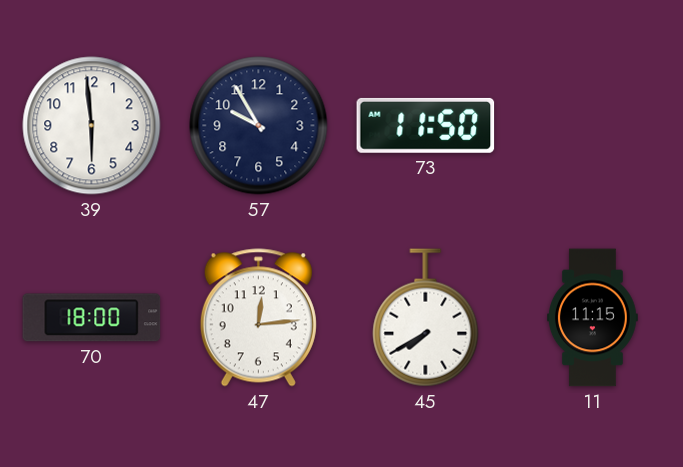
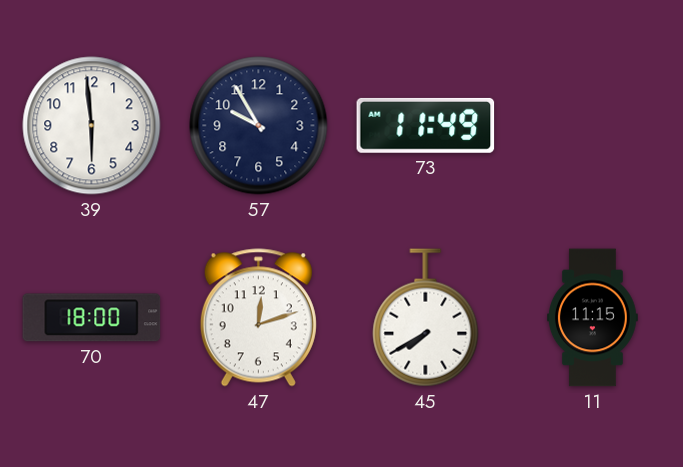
73: 11:50 -> 11:49
47: 12:14 -> 12:12
